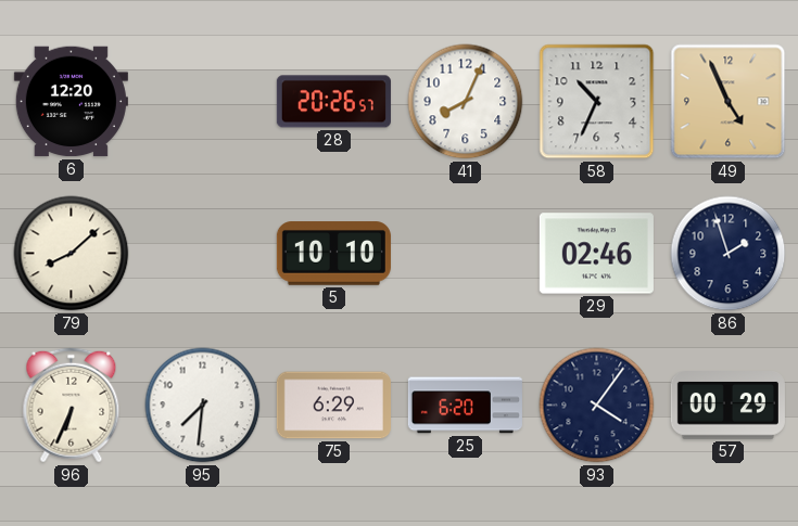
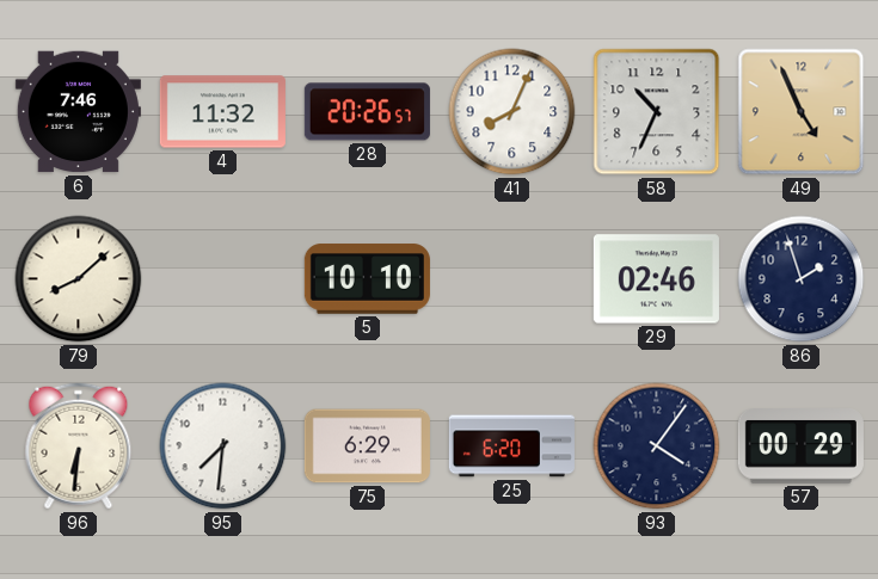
6: 12:20 -> 7:46
4: none -> 11:32
96: 6:34 -> 6:31
